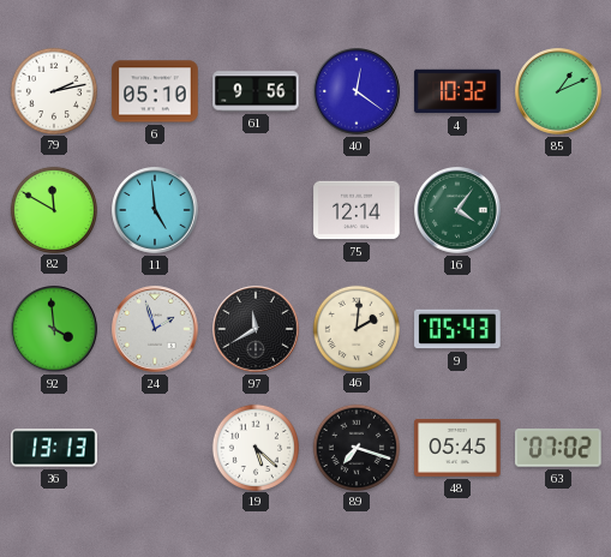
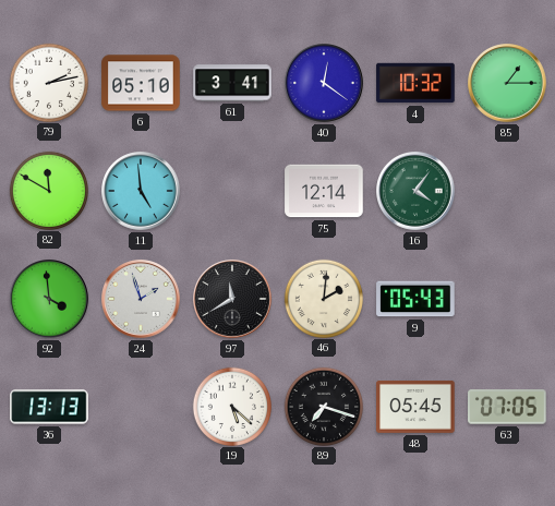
61: 9:56 -> 3:41
85: 1:11 -> 1:15
63: 07:02 -> 07:05
